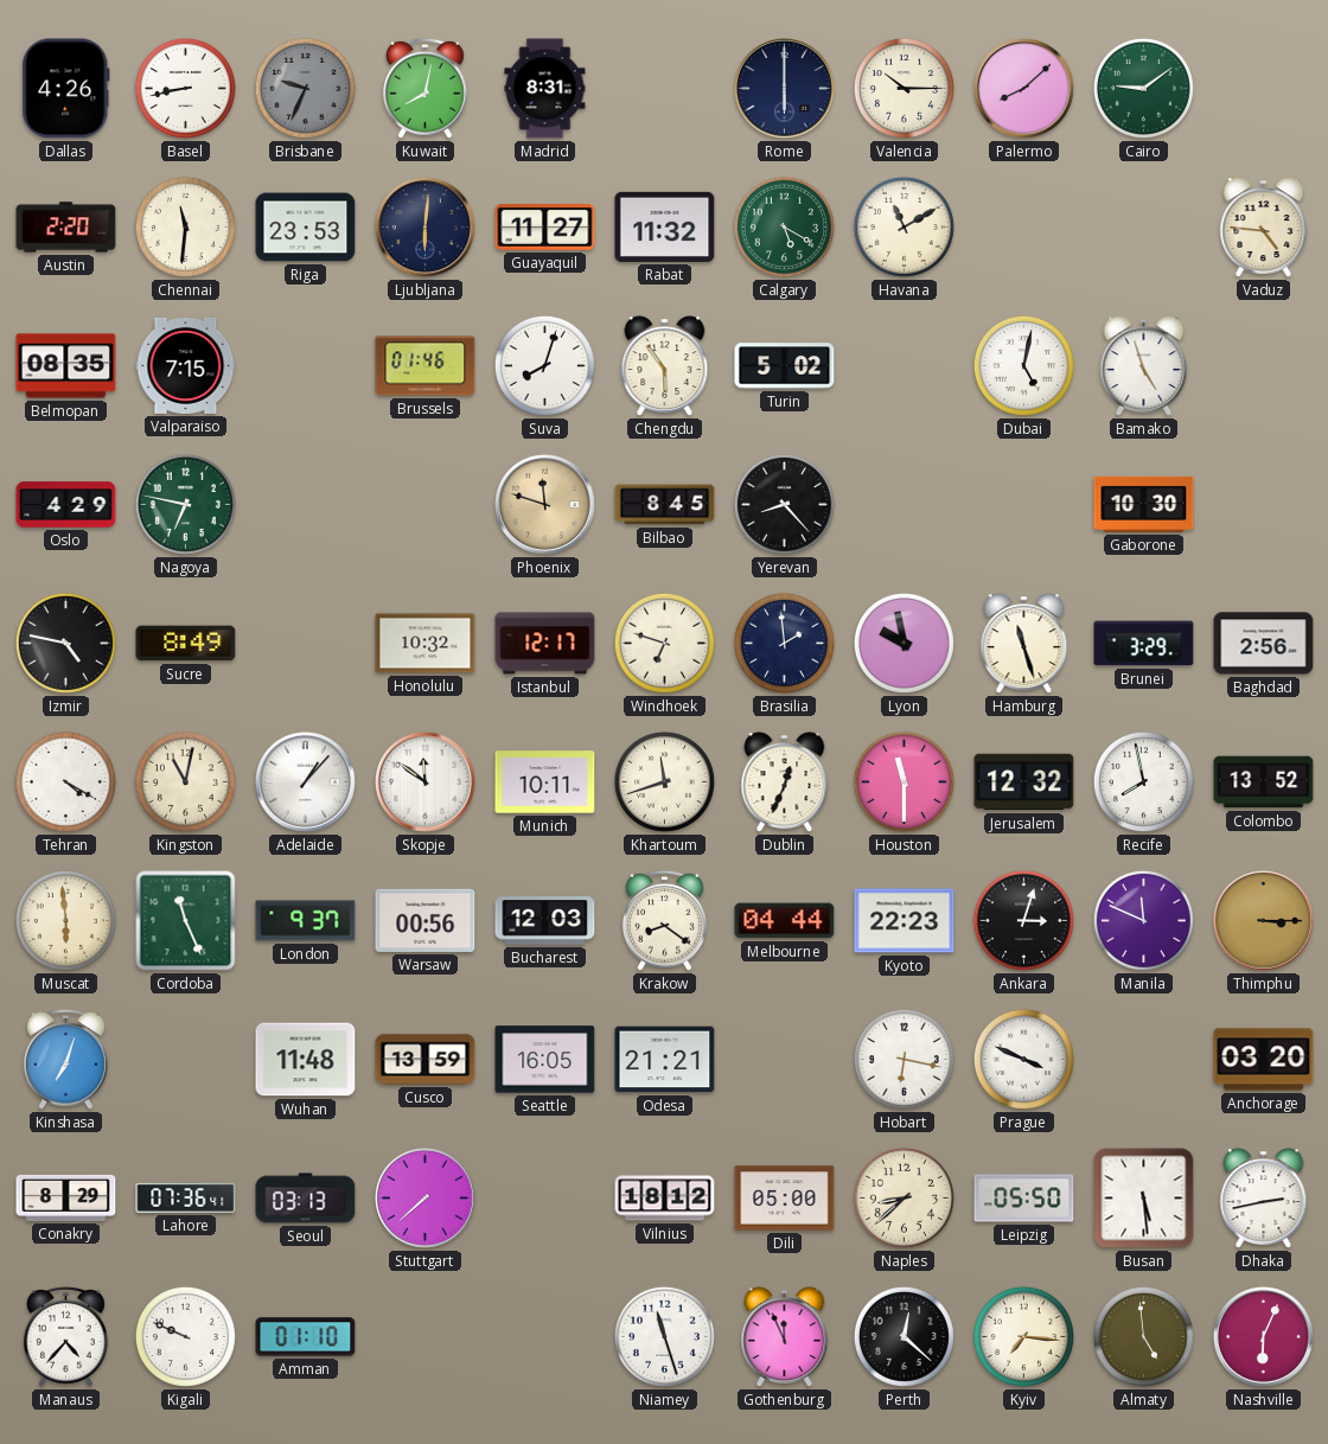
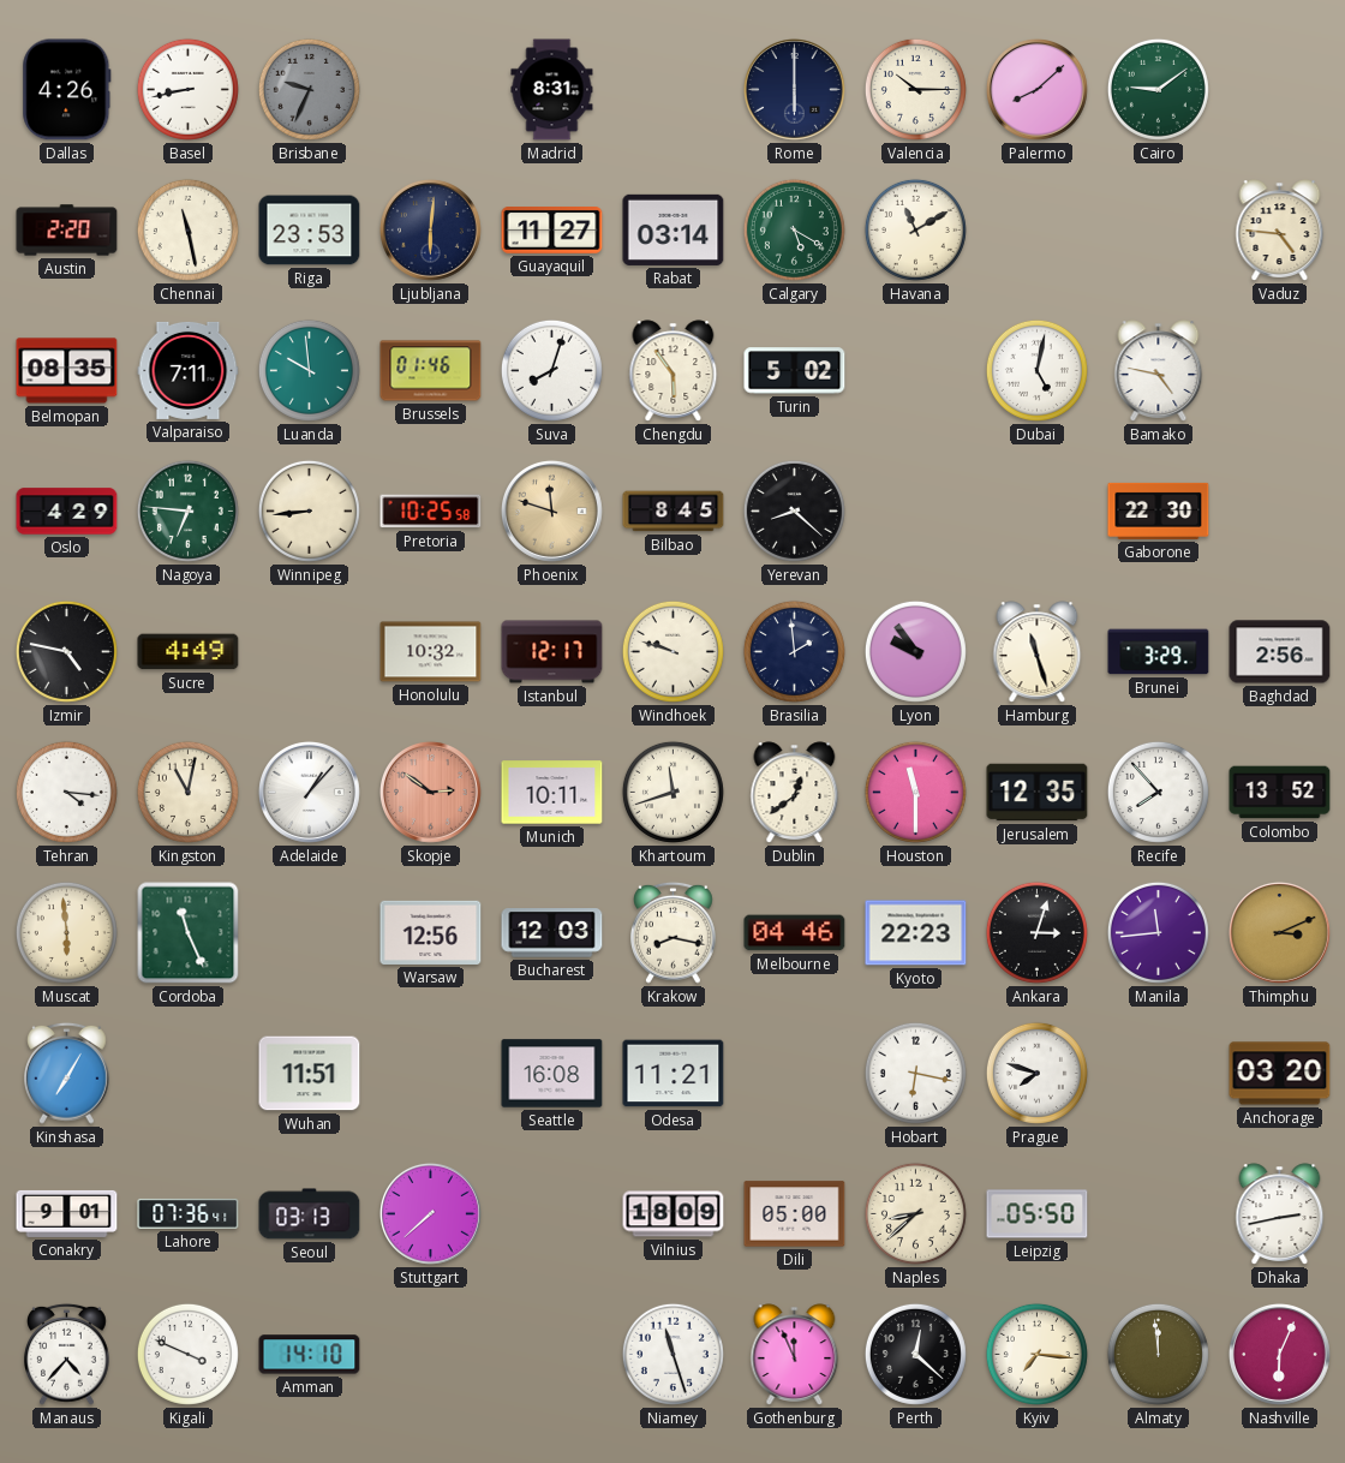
Kuwait: 8:02 -> none
Chennai: 11:31 -> 11:28
Rabat: 11:32 -> 03:14
Valparaiso: 7:15 -> 7:11
Luanda: none -> 9:59
Bamako: 4:57 -> 4:47
Nagoya: 6:47 -> 6:46
Winnipeg: none -> 8:44
Pretoria: none -> 10:25
Yerevan: 8:23 -> 8:22
Gaborone: 10:30 -> 22:30
Sucre: 8:49 -> 4:49
Windhoek: 6:48 -> 9:48
Lyon: 9:58 -> 9:54
Tehran: 4:20 -> 4:16
Skopje: 11:51 -> 2:51
Skopje dial: white -> salmon
Dublin: 12:34 -> 12:39
Jerusalem: 12:32 -> 12:35
Recife: 7:58 -> 7:53
London: 9:37 -> none
Warsaw: 00:56 -> 12:56
Krakow: 8:21 -> 8:17
Melbourne: 04:44 -> 04:46
Manila: 11:49 -> 11:44
Thimphu: 3:15 -> 3:11
Kinshasa: 7:03 -> 7:05
Wuhan: 11:48 -> 11:51
Cusco: 13:59 -> none
Seattle: 16:05 -> 16:08
Odesa: 21:21 -> 11:21
Prague: 3:49 -> 7:48
Conakry: 8:29 -> 9:01
Vilnius: 18:12 -> 18:09
Busan: 5:29 -> none
Kigali: 9:49 -> 3:49
Amman: 01:10 -> 14:10
Almaty: 4:59 -> 11:59
